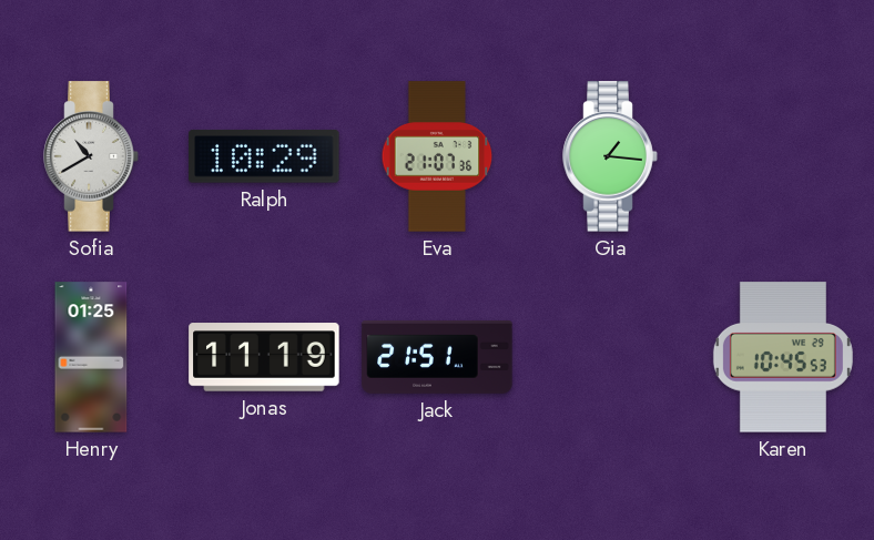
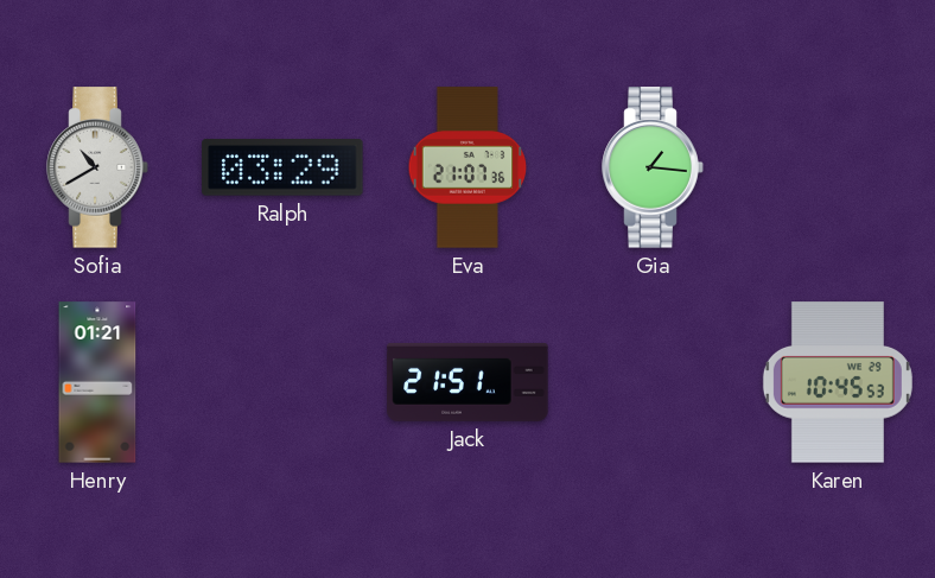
Ralph: 10:29 -> 03:29
Henry: 01:25 -> 01:21
Jonas: 11:19 -> none
